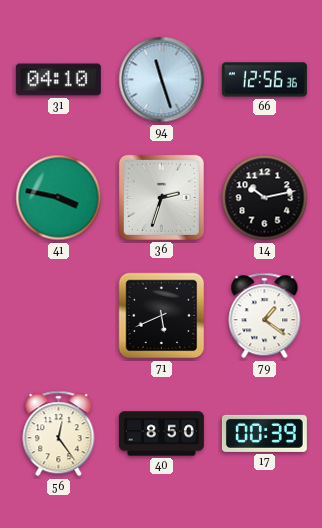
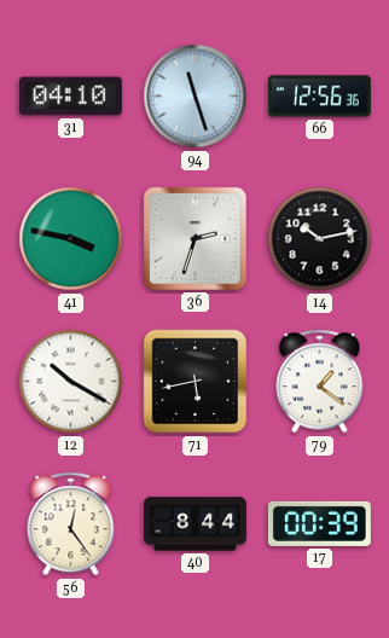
12: none -> 10:20
71: 5:41 -> 5:43
40: 8:50 -> 8:44
